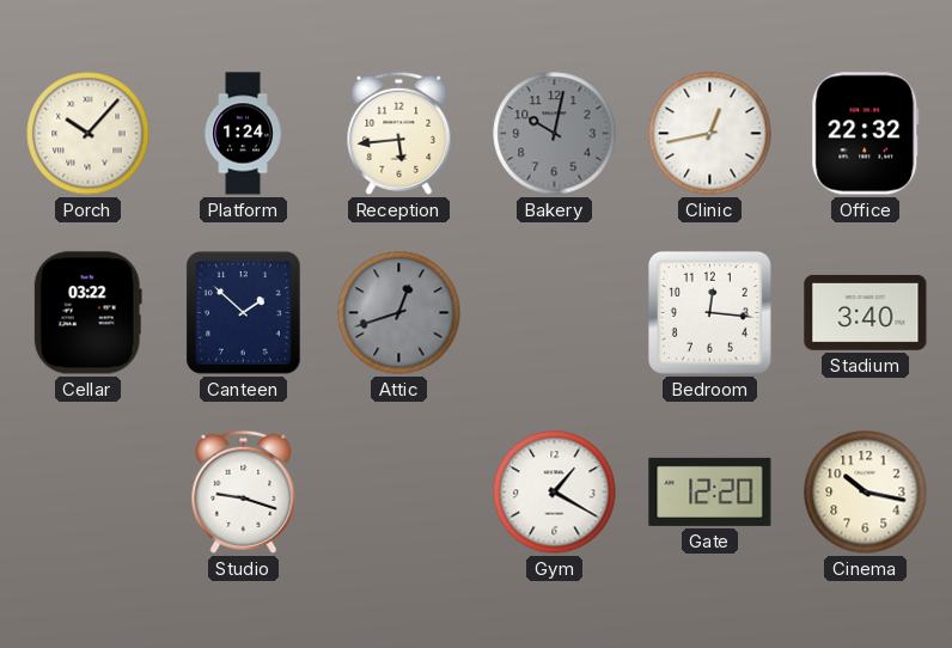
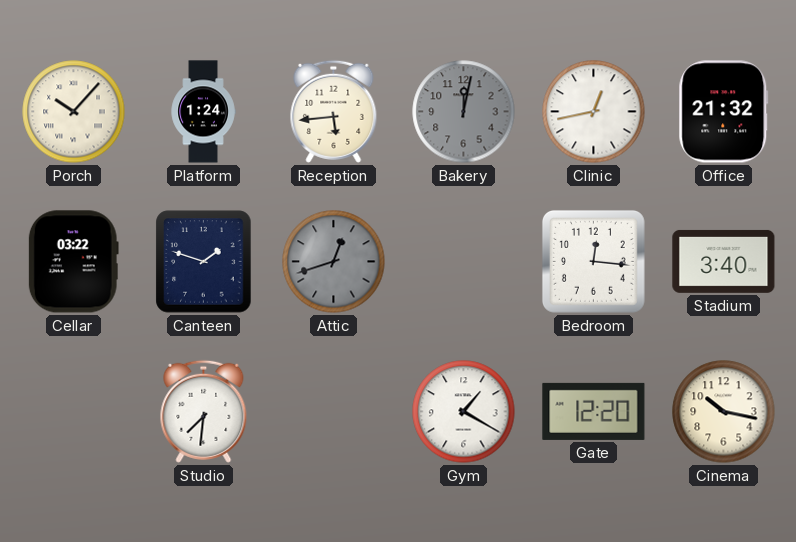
Bakery: 10:02 -> 12:02
Office: 22:32 -> 21:32
Canteen: 1:52 -> 1:48
Studio: 9:18 -> 7:31
